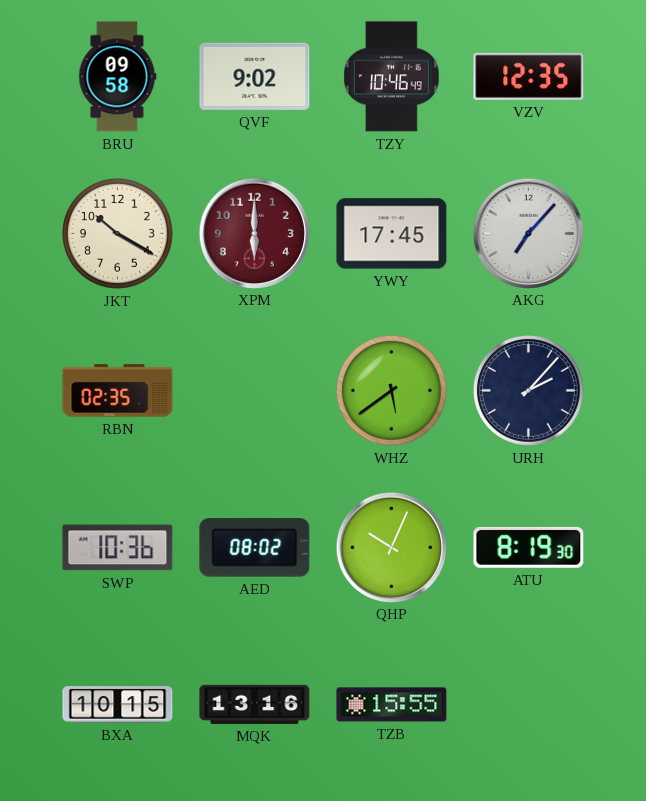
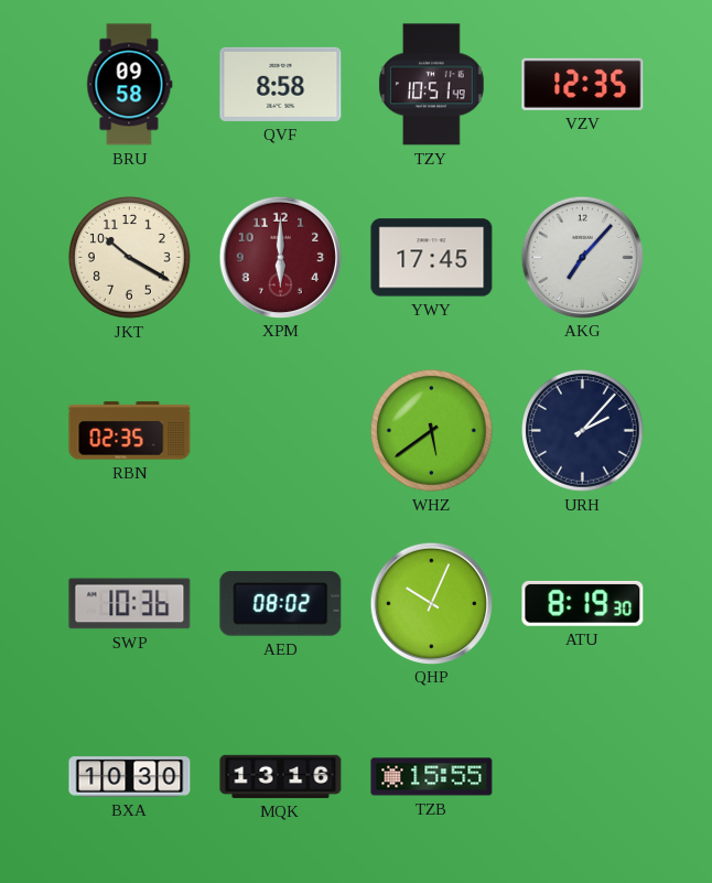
QVF: 9:02 -> 8:58
TZY: 10:46 -> 10:51
BXA: 10:15 -> 10:30
